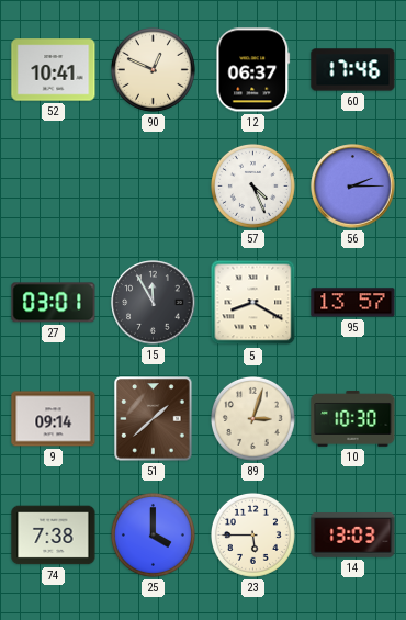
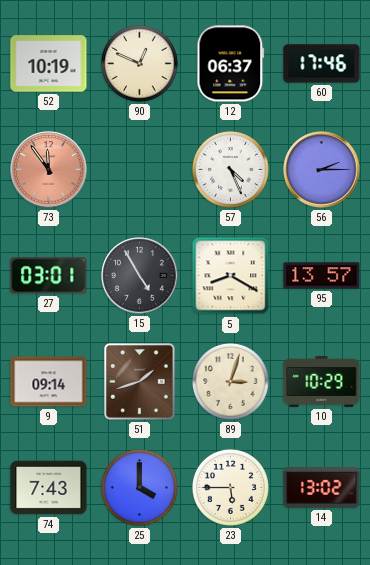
52: 10:41 -> 10:19
73: none -> 11:54
15: 11:55 -> 4:55
51: 1:38 -> 1:42
10: 10:30 -> 10:29
74: 7:38 -> 7:43
14: 13:03 -> 13:02
